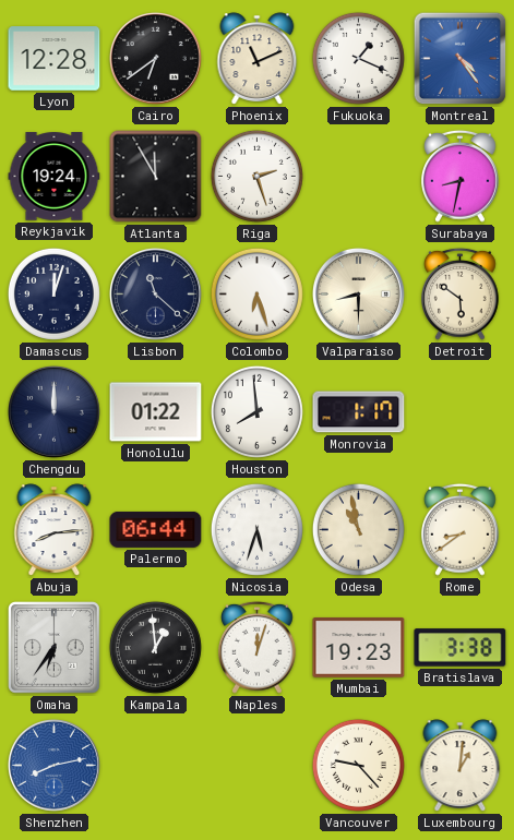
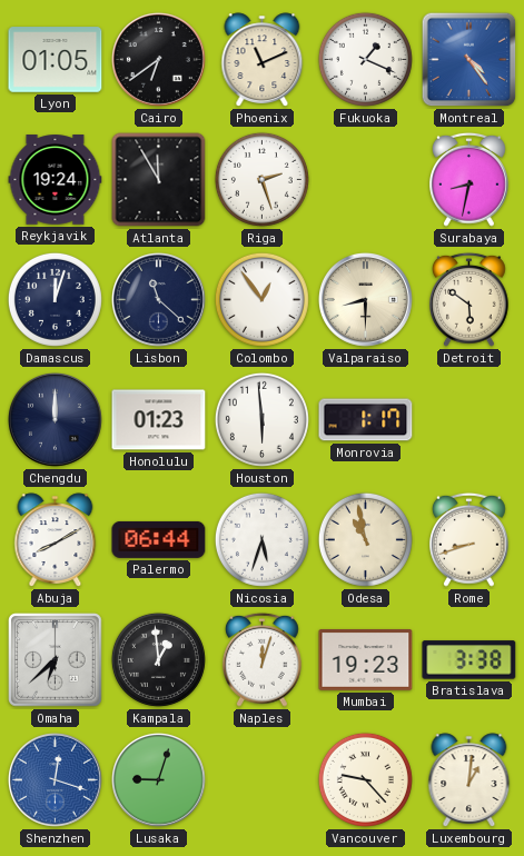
Lyon: 12:28 -> 01:05
Colombo: 6:27 -> 12:54
Honolulu: 01:22 -> 01:23
Houston: 7:59 -> 5:59
Abuja: 8:14 -> 8:10
Rome: 8:39 -> 8:42
Omaha: 6:36 -> 6:38
Shenzhen: 8:13 -> 12:18
Lusaka: none -> 9:03
